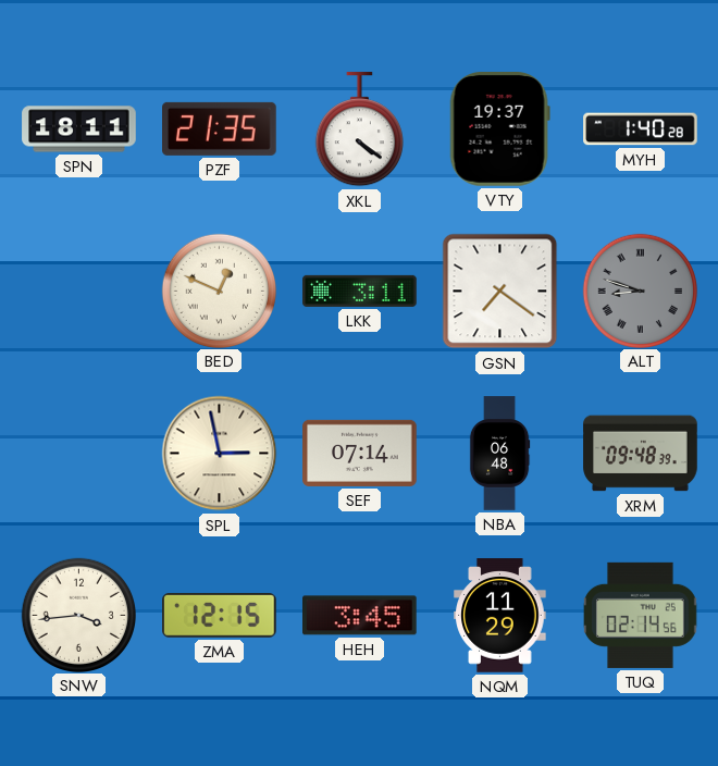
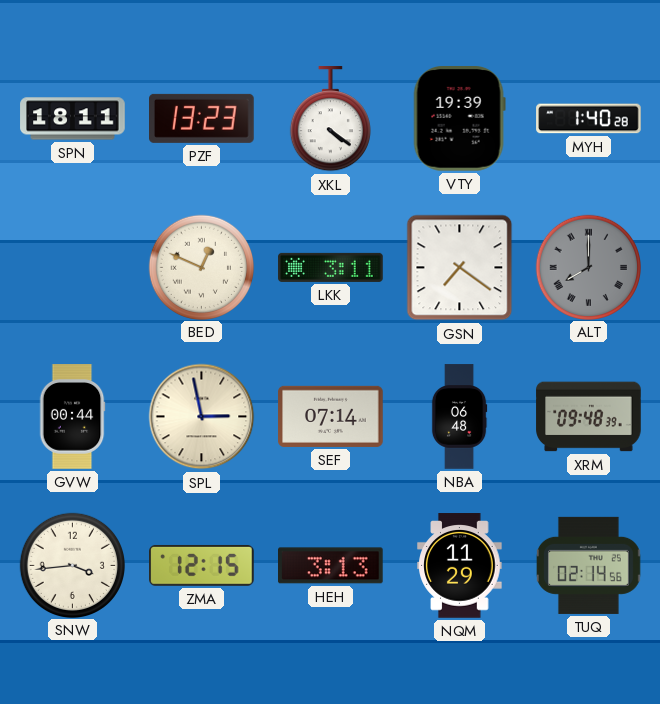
PZF: 21:35 -> 13:23
VTY: 19:37 -> 19:39
ALT: 8:48 -> 8:00
GVW: none -> 00:44
HEH: 3:45 -> 3:13
